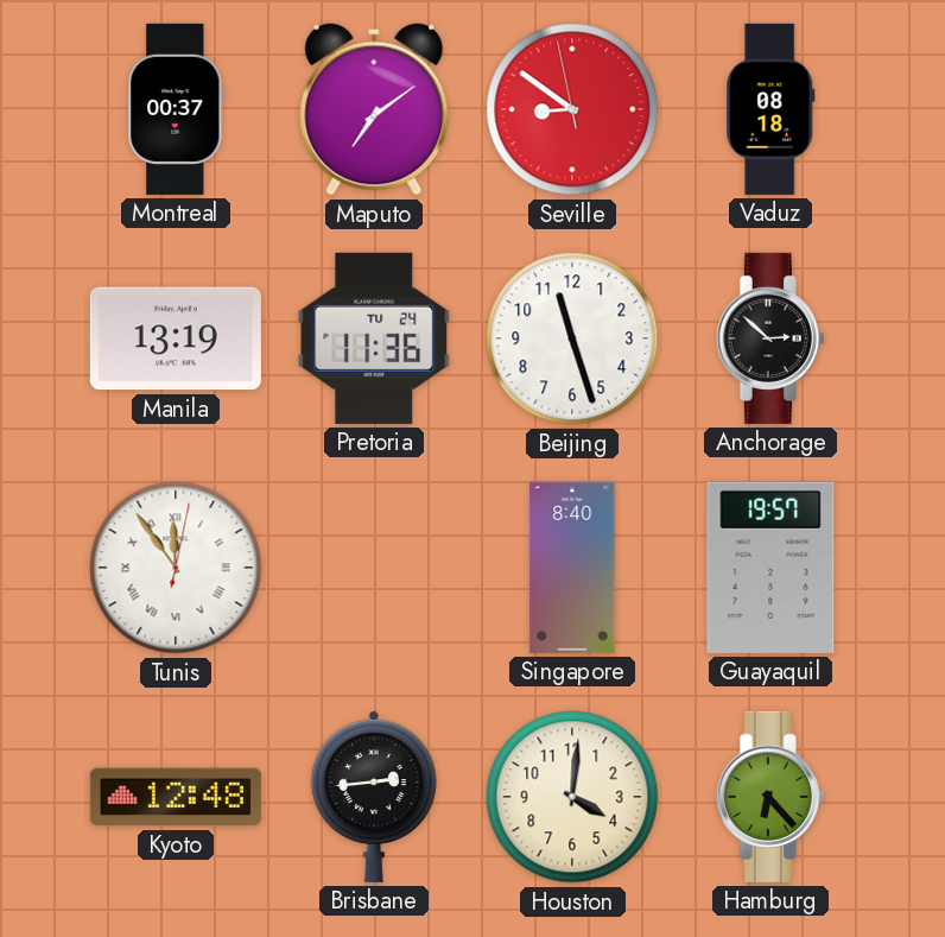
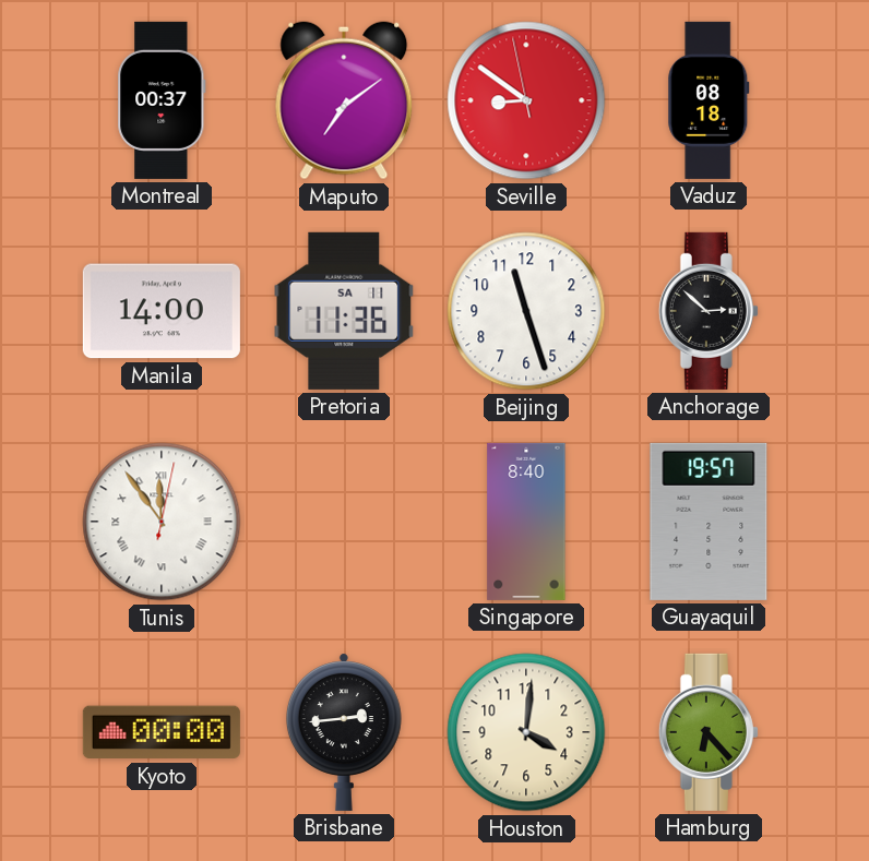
Manila: 13:19 -> 14:00
Pretoria date: TU 24 -> SA 11
Kyoto: 12:48 -> 00:00
